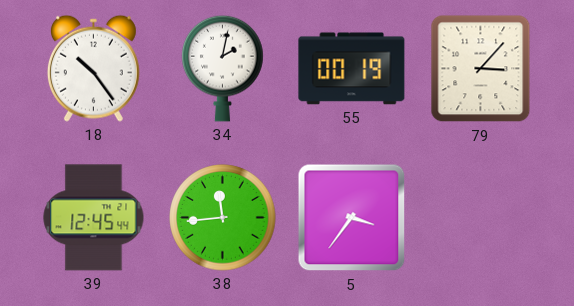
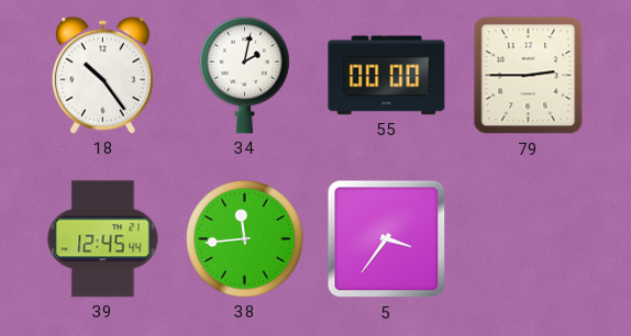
55: 00:19 -> 00:00
79: 3:07 -> 2:45
